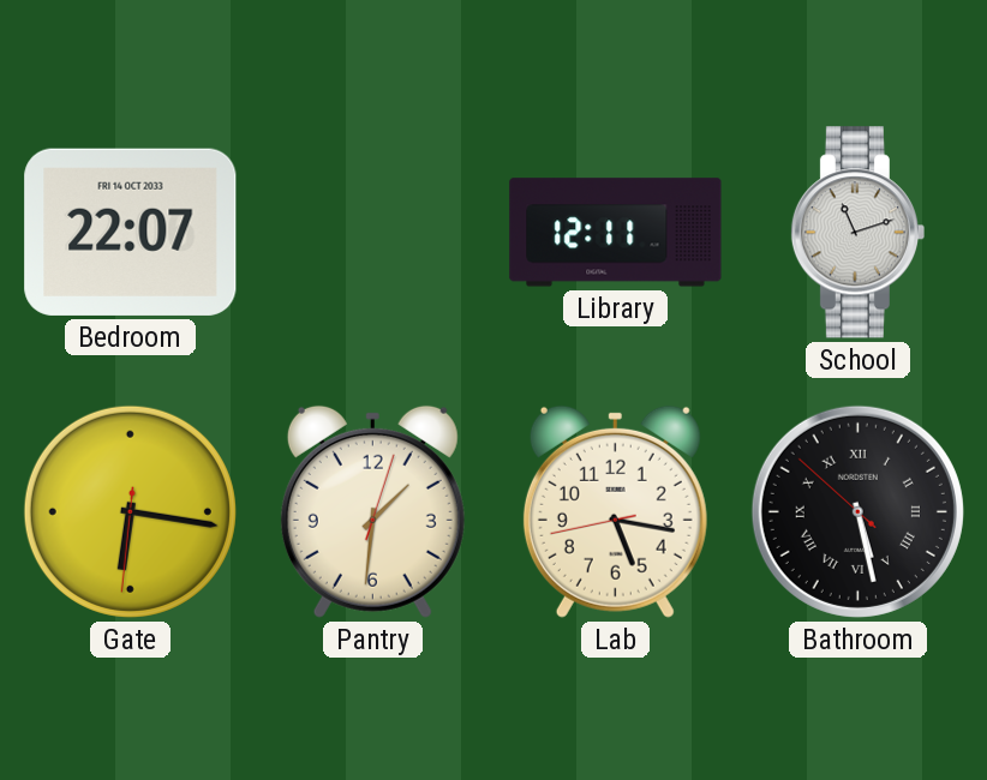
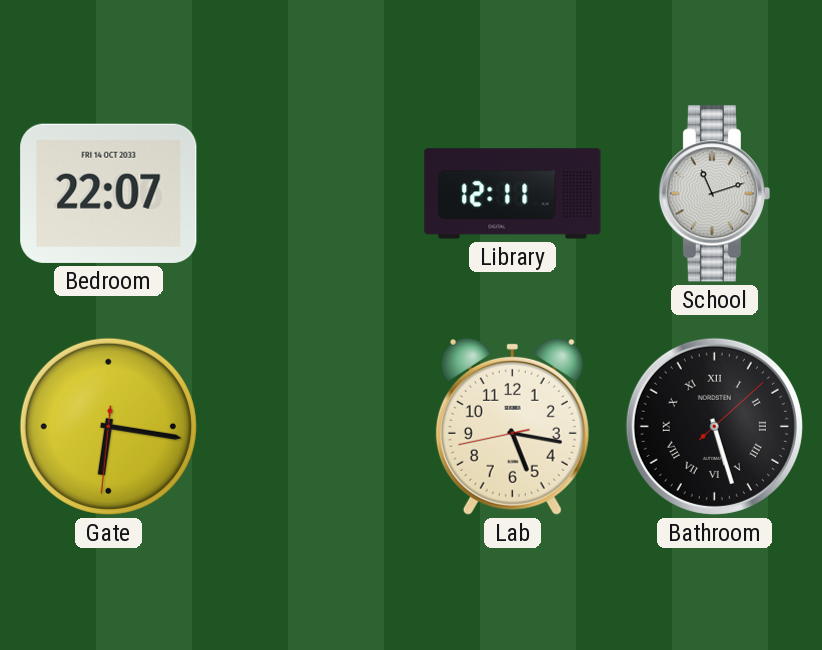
Pantry: 1:31 -> none
Bathroom: 5:27:52 -> 5:27:08
